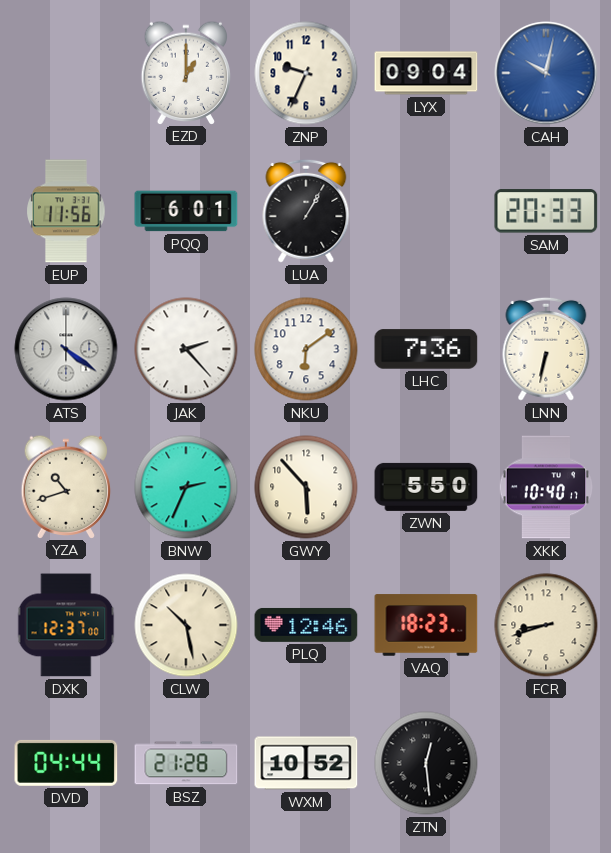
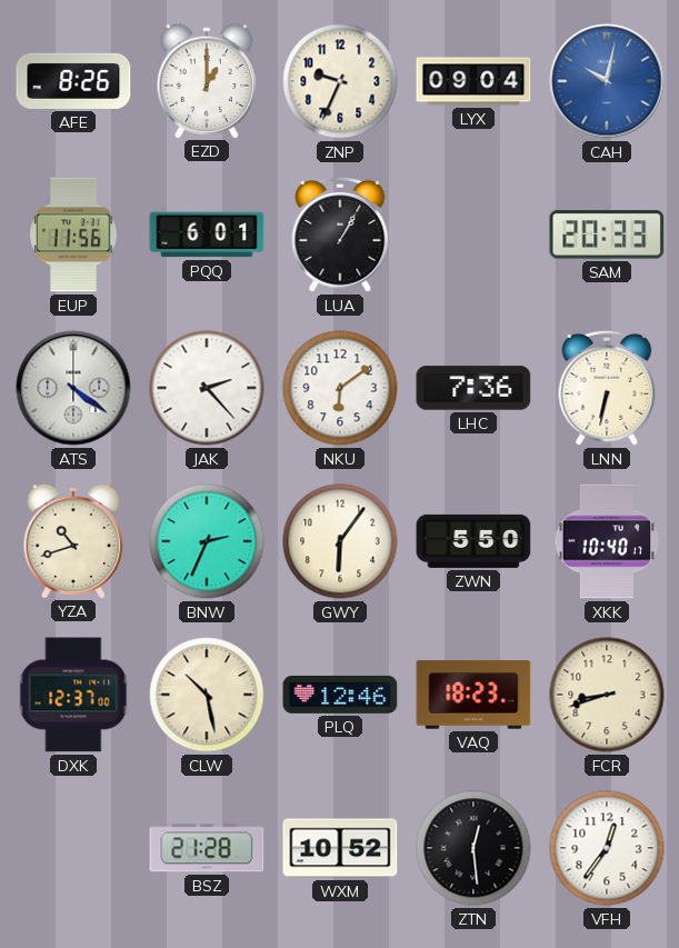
AFE: none -> 8:26
GWY: 5:53 -> 6:06
DVD: 04:44 -> none
VFH: none -> 12:36
